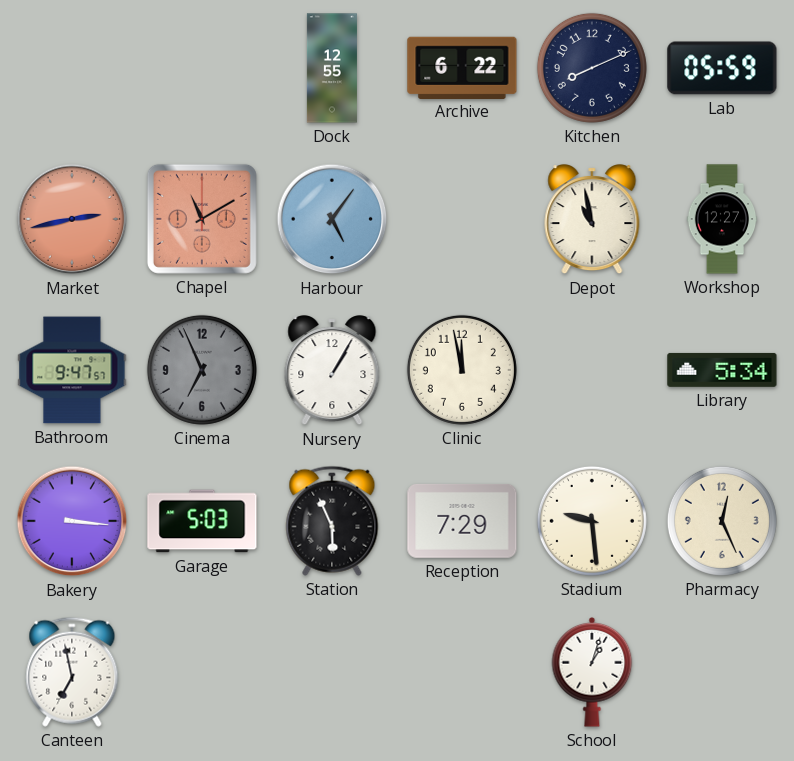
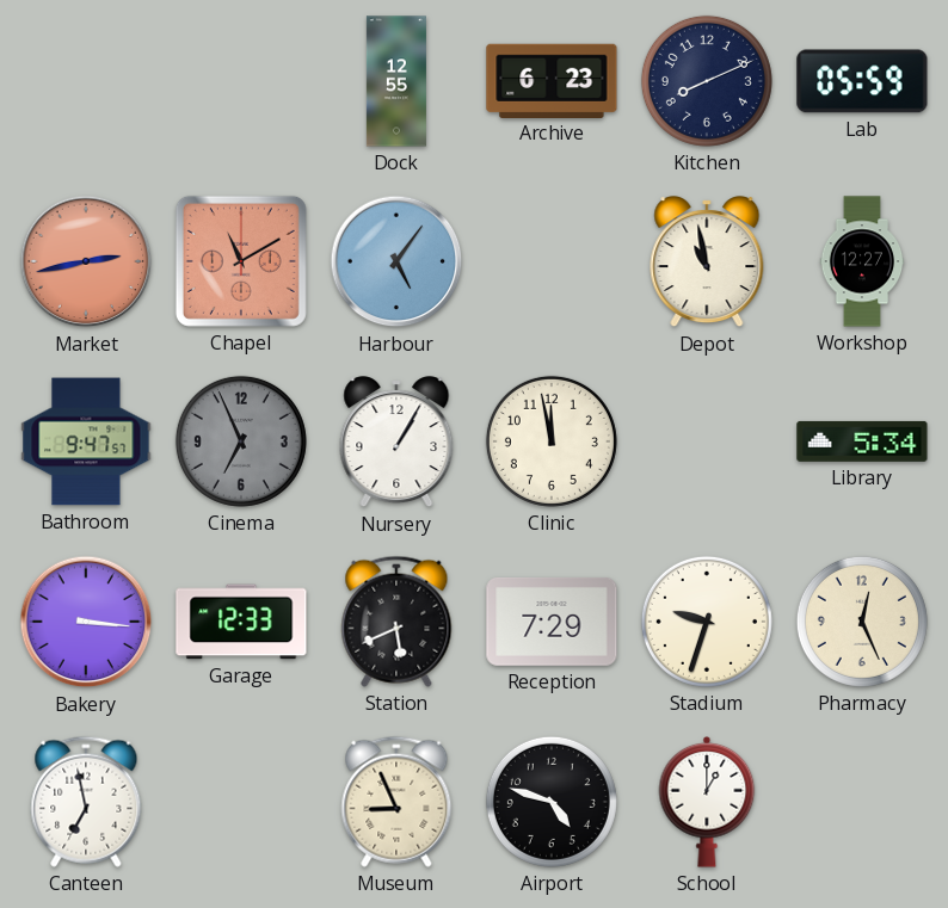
Archive: 6:22 -> 6:23
Garage: 5:03 -> 12:33
Station: 5:56 -> 5:41
Stadium: 9:29 -> 9:33
Museum: none -> 8:56
Airport: none -> 4:48
School: 1:03 -> 1:00
